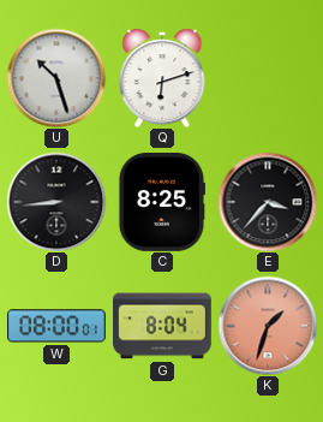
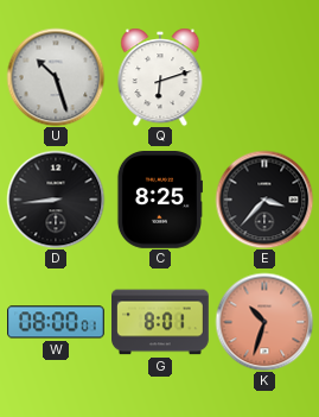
G: 8:04 -> 8:01
K: 1:33 -> 10:33
